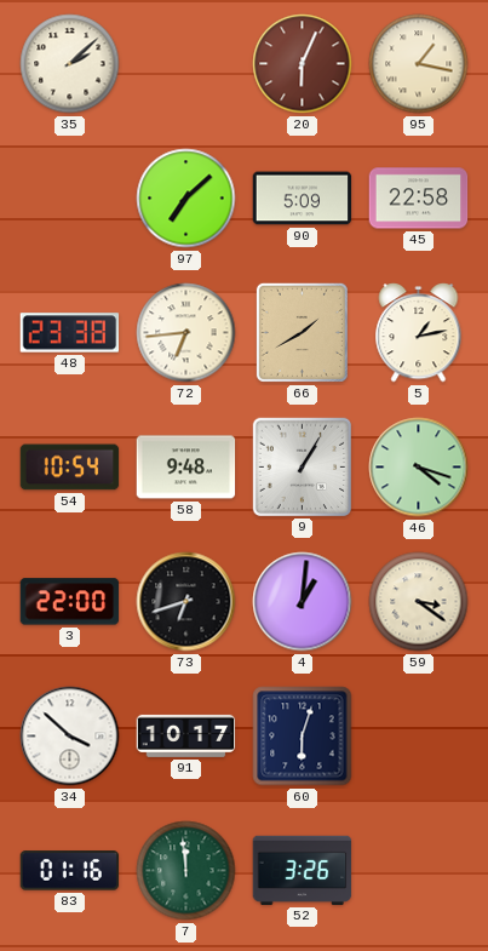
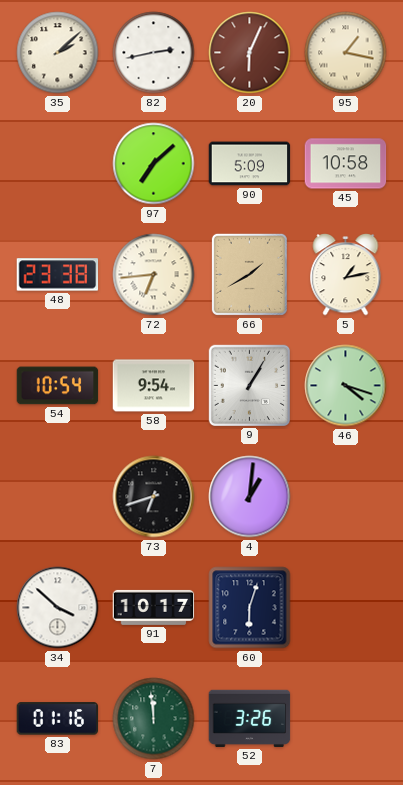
82: none -> 2:43
45: 22:58 -> 10:58
58: 9:48 -> 9:54
3: 22:00 -> none
59: 3:21 -> none
